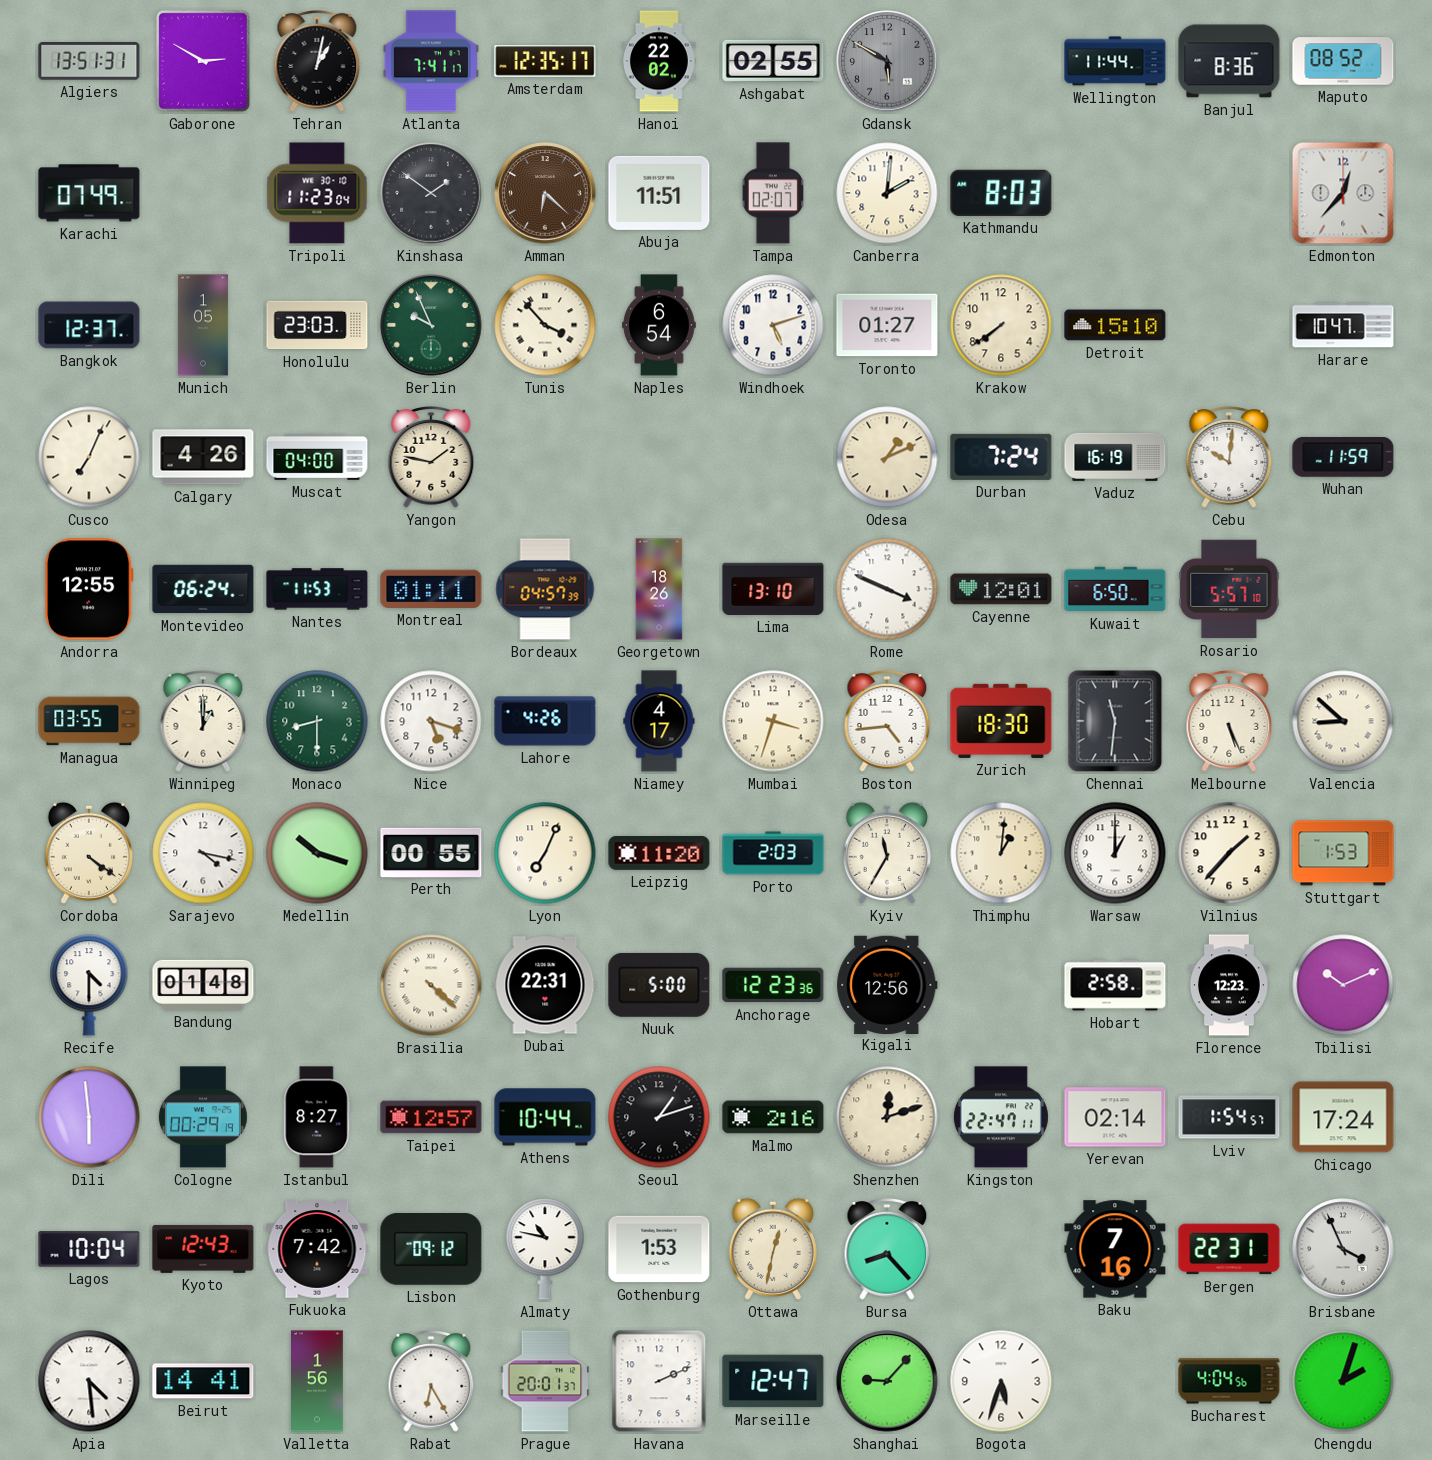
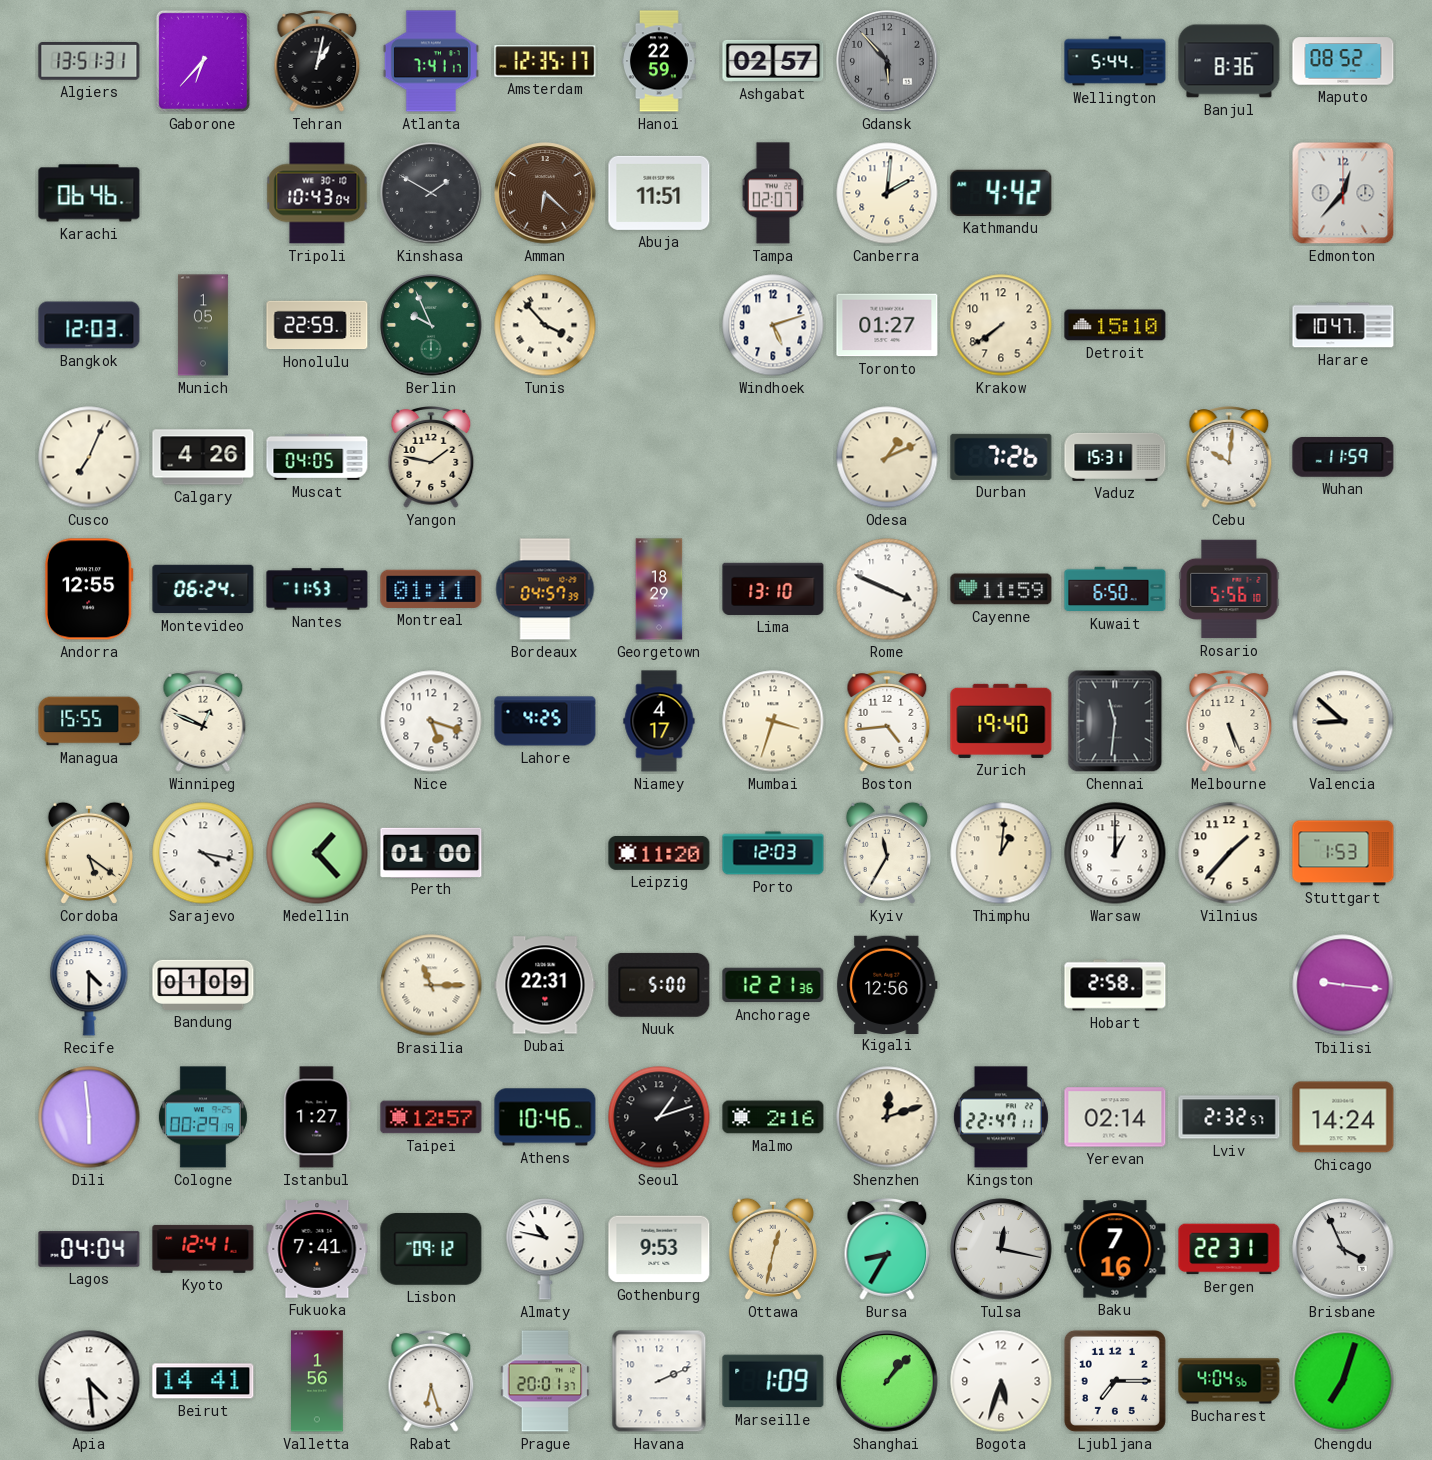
Gaborone: 2:50 -> 6:37
Hanoi: 22:02 -> 22:59
Ashgabat: 02:55 -> 02:57
Gdansk: 5:50 -> 5:53
Wellington: 11:44 -> 5:44
Karachi: 07:49 -> 06:46
Tripoli: 11:23 -> 10:43
Kinshasa: 1:51 -> 1:50
Kathmandu: 8:03 -> 4:42
Bangkok: 12:37 -> 12:03
Honolulu: 23:03 -> 22:59
Naples: 6:54 -> none
Muscat: 04:00 -> 04:05
Durban: 7:24 -> 7:26
Vaduz: 16:19 -> 15:31
Georgetown: 18:26 -> 18:29
Cayenne: 12:01 -> 11:59
Rosario: 5:57 -> 5:56
Managua: 03:55 -> 15:55
Winnipeg: 1:00 -> 12:49
Monaco: 8:30 -> none
Lahore: 4:26 -> 4:25
Zurich: 18:30 -> 19:40
Cordoba: 4:21 -> 5:21
Medellin: 10:18 -> 1:23
Perth: 00:55 -> 01:00
Lyon: 7:04 -> none
Porto: 2:03 -> 12:03
Bandung: 01:48 -> 01:09
Brasilia: 4:22 -> 11:15
Anchorage: 12:23 -> 12:21
Florence: 12:23 -> none
Tbilisi: 10:11 -> 9:16
Istanbul: 8:27 -> 1:27
Athens: 10:44 -> 10:46
Lviv: 1:54 -> 2:32
Chicago: 17:24 -> 14:24
Lagos: 10:04 -> 04:04
Kyoto: 12:43 -> 12:41
Fukuoka: 7:42 -> 7:41
Gothenburg: 1:53 -> 9:53
Bursa: 8:23 -> 8:35
Tulsa: none -> 12:17
Rabat: 6:25 -> 6:27
Marseille: 12:47 -> 1:09
Shanghai: 9:07 -> 1:07
Ljubljana: none -> 7:15
Chengdu: 2:03 -> 7:03
